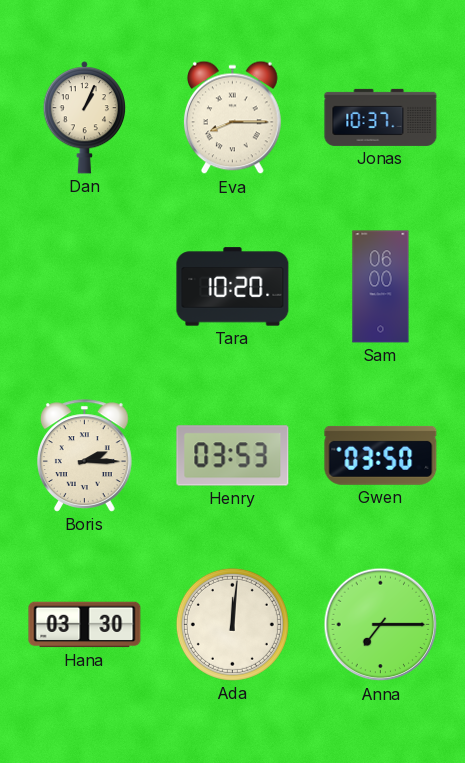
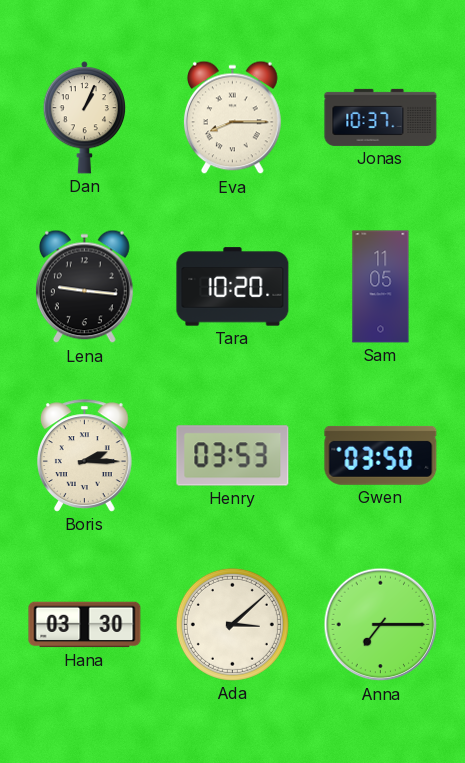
Lena: none -> 9:16
Sam: 06:00 -> 11:05
Ada: 12:01 -> 3:08
